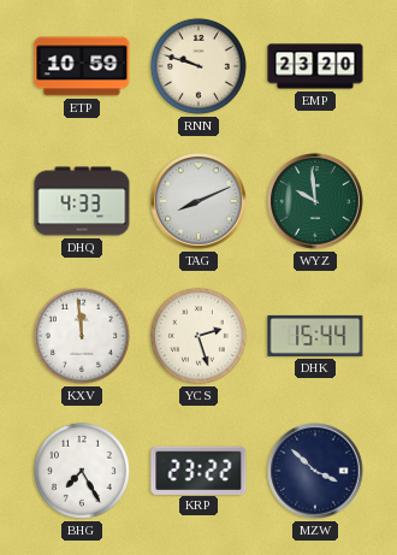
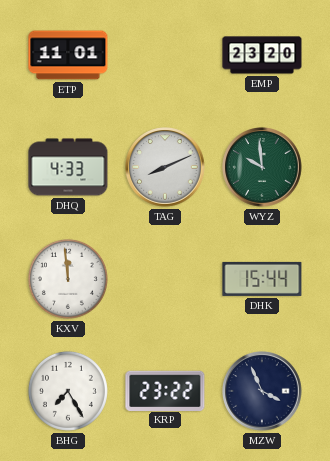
ETP: 10:59 -> 11:01
RNN: 9:48 -> none
YCS: 2:27 -> none
MZW: 3:52 -> 3:56
